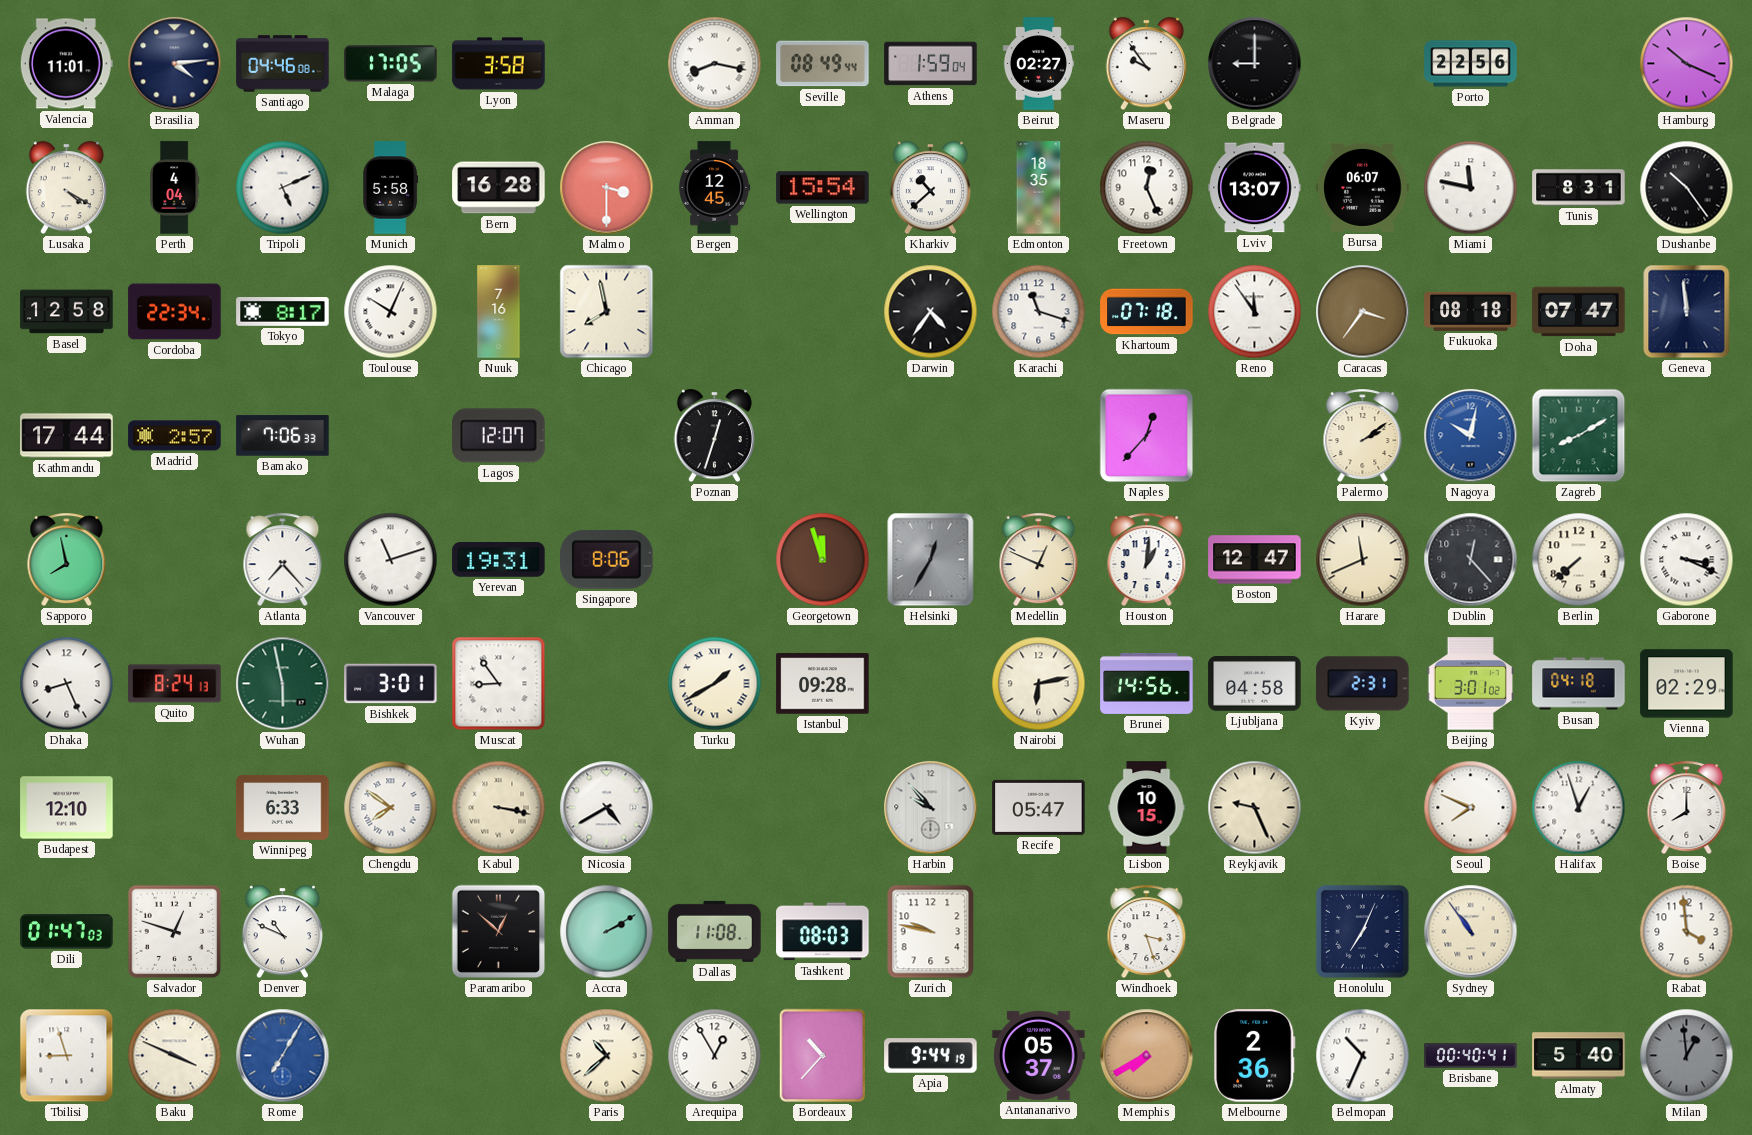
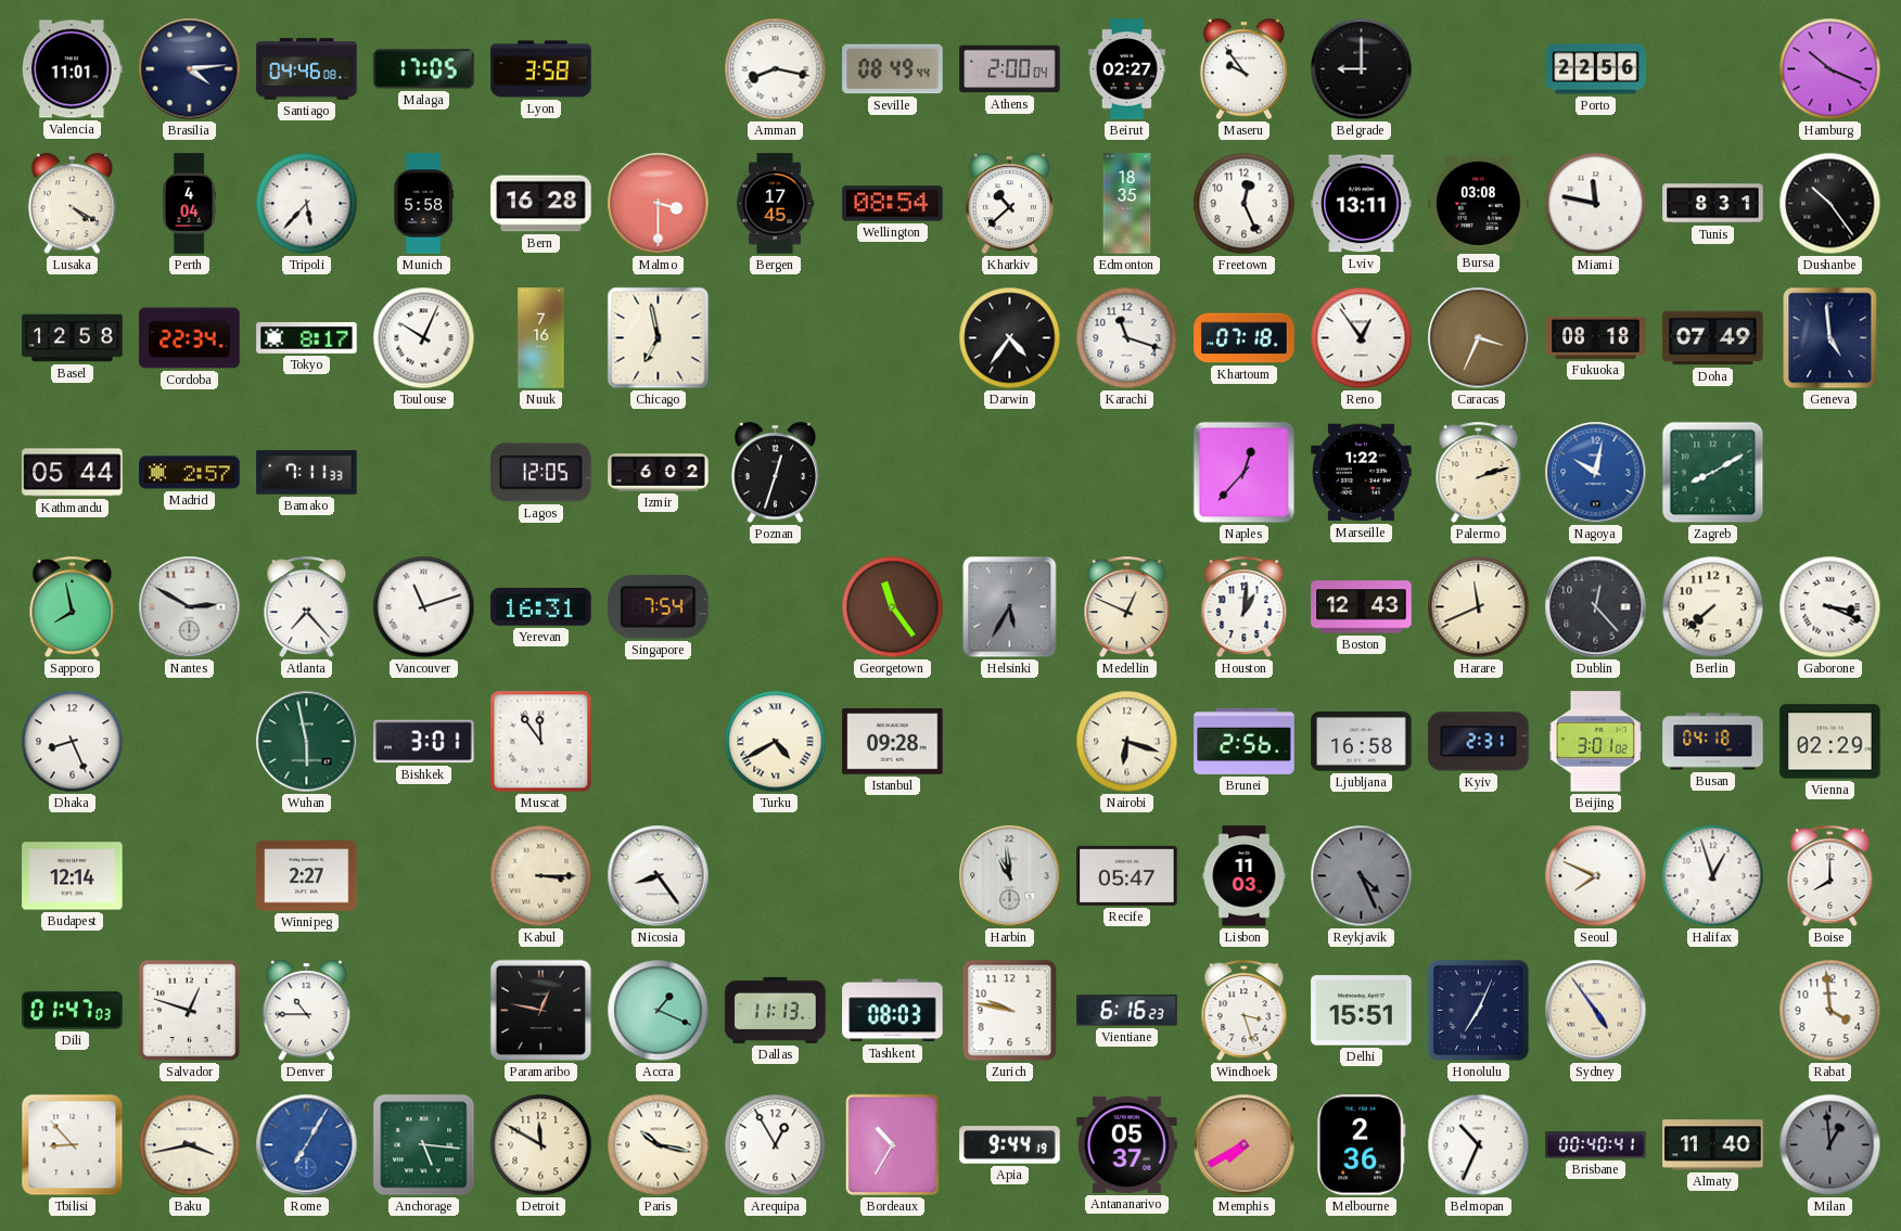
Athens: 1:59 -> 2:00
Tripoli: 5:11 -> 5:37
Bergen: 12:45 -> 17:45
Wellington: 15:54 -> 08:54
Lviv: 13:07 -> 13:11
Bursa: 06:07 -> 03:08
Chicago: 7:58 -> 6:58
Reno: 11:54 -> 12:54
Caracas: 3:36 -> 3:34
Doha: 07:47 -> 07:49
Geneva: 11:59 -> 4:59
Kathmandu: 17:44 -> 05:44
Bamako: 7:06 -> 7:11
Lagos: 12:07 -> 12:05
Izmir: none -> 6:02
Marseille: none -> 1:22
Palermo: 2:09 -> 2:12
Nantes: none -> 2:50
Yerevan: 19:31 -> 16:31
Singapore: 8:06 -> 7:54
Georgetown: 11:57 -> 11:24
Helsinki: 12:35 -> 5:35
Boston: 12:47 -> 12:43
Quito: 8:24 -> none
Muscat: 8:54 -> 11:54
Turku: 1:40 -> 4:40
Nairobi: 6:13 -> 6:18
Brunei: 14:56 -> 2:56
Ljubljana: 04:58 -> 16:58
Budapest: 12:10 -> 12:14
Winnipeg: 6:33 -> 2:27
Chengdu: 7:51 -> none
Kabul: 3:17 -> 3:15
Nicosia: 4:40 -> 8:24
Harbin: 9:53 -> 10:59
Lisbon: 10:15 -> 11:03
Reykjavik: 9:26 -> 4:26
Reykjavik dial: cream -> grey
Denver: 10:49 -> 10:45
Paramaribo: 12:52 -> 12:47
Accra: 2:10 -> 1:19
Dallas: 11:08 -> 11:13
Vientiane: none -> 6:16
Delhi: none -> 15:51
Sydney: 10:54 -> 4:54
Tbilisi: 8:57 -> 8:53
Baku: 3:49 -> 3:43
Anchorage: none -> 5:16
Detroit: none -> 11:50
Paris: 10:38 -> 10:17
Bordeaux: 10:37 -> 10:35
Almaty: 5:40 -> 11:40
